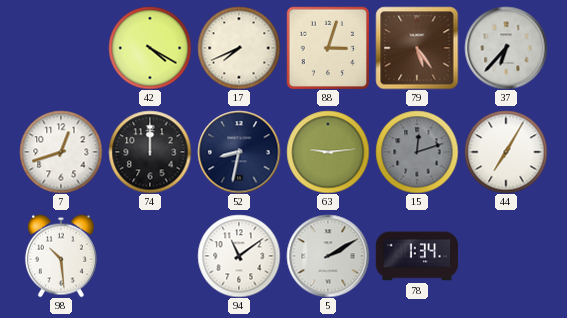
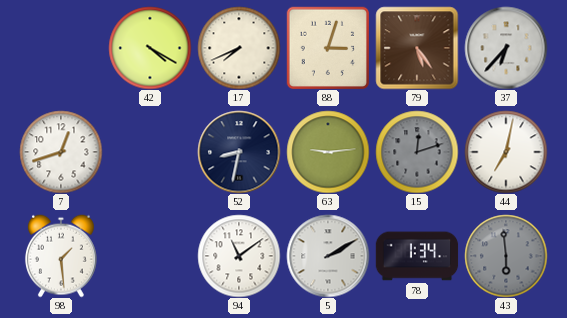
74: 12:00 -> none
44: 7:05 -> 7:02
98: 10:29 -> 1:29
43: none -> 5:59
